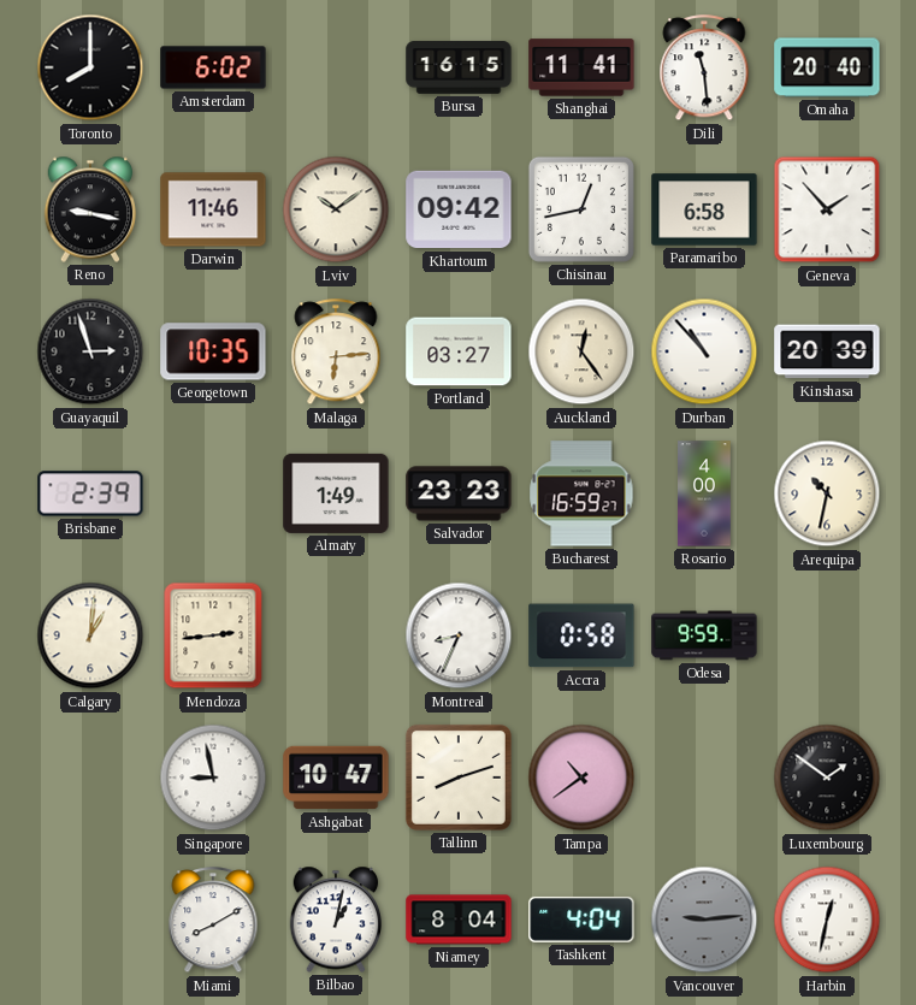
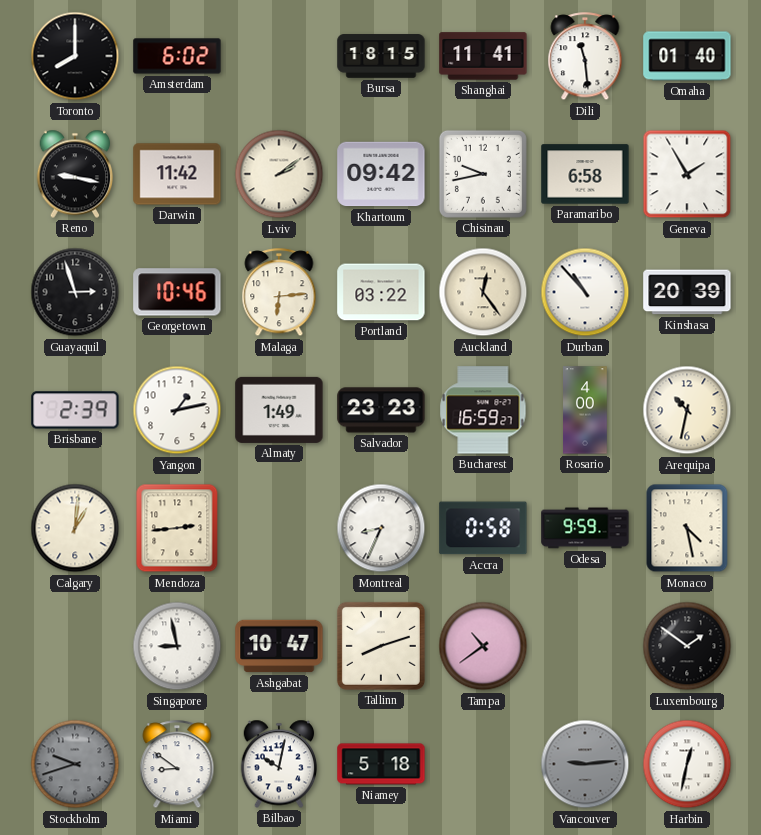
Bursa: 16:15 -> 18:15
Omaha: 20:40 -> 01:40
Darwin: 11:46 -> 11:42
Lviv: 10:09 -> 2:09
Chisinau: 12:43 -> 9:43
Geneva: 1:53 -> 1:55
Georgetown: 10:35 -> 10:46
Portland: 03:27 -> 03:22
Yangon: none -> 1:13
Monaco: none -> 4:28
Stockholm: none -> 9:42
Miami: 8:10 -> 8:51
Bilbao: 1:02 -> 10:02
Niamey: 8:04 -> 5:18
Tashkent: 4:04 -> none
